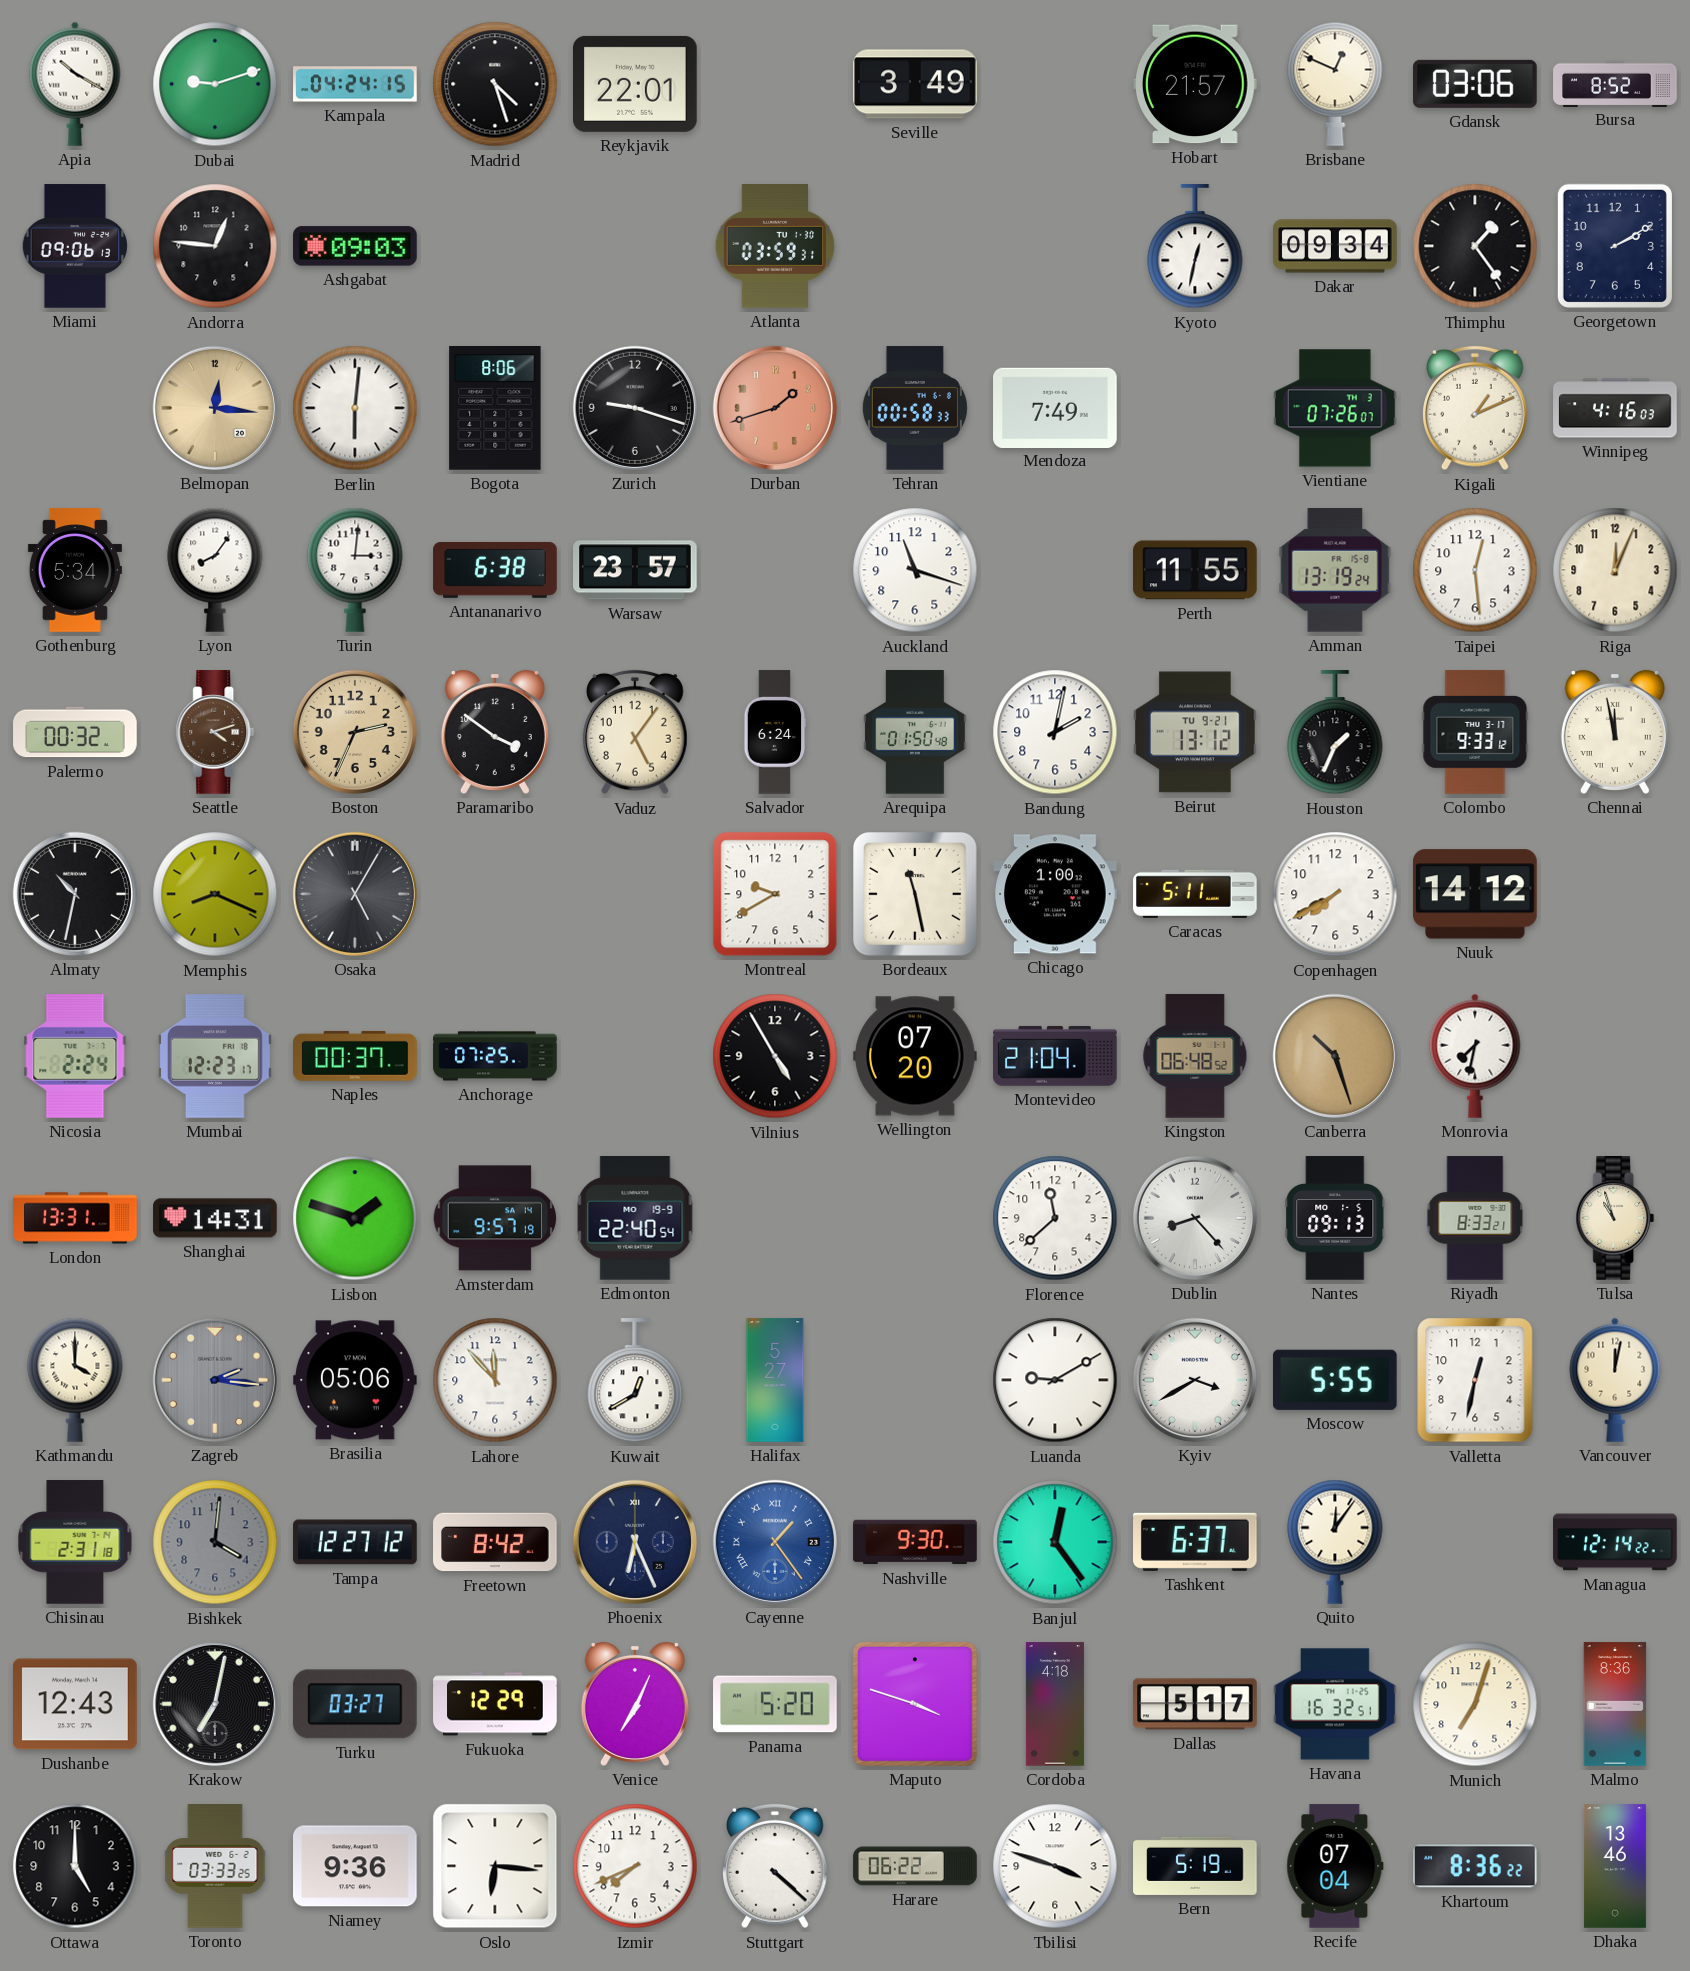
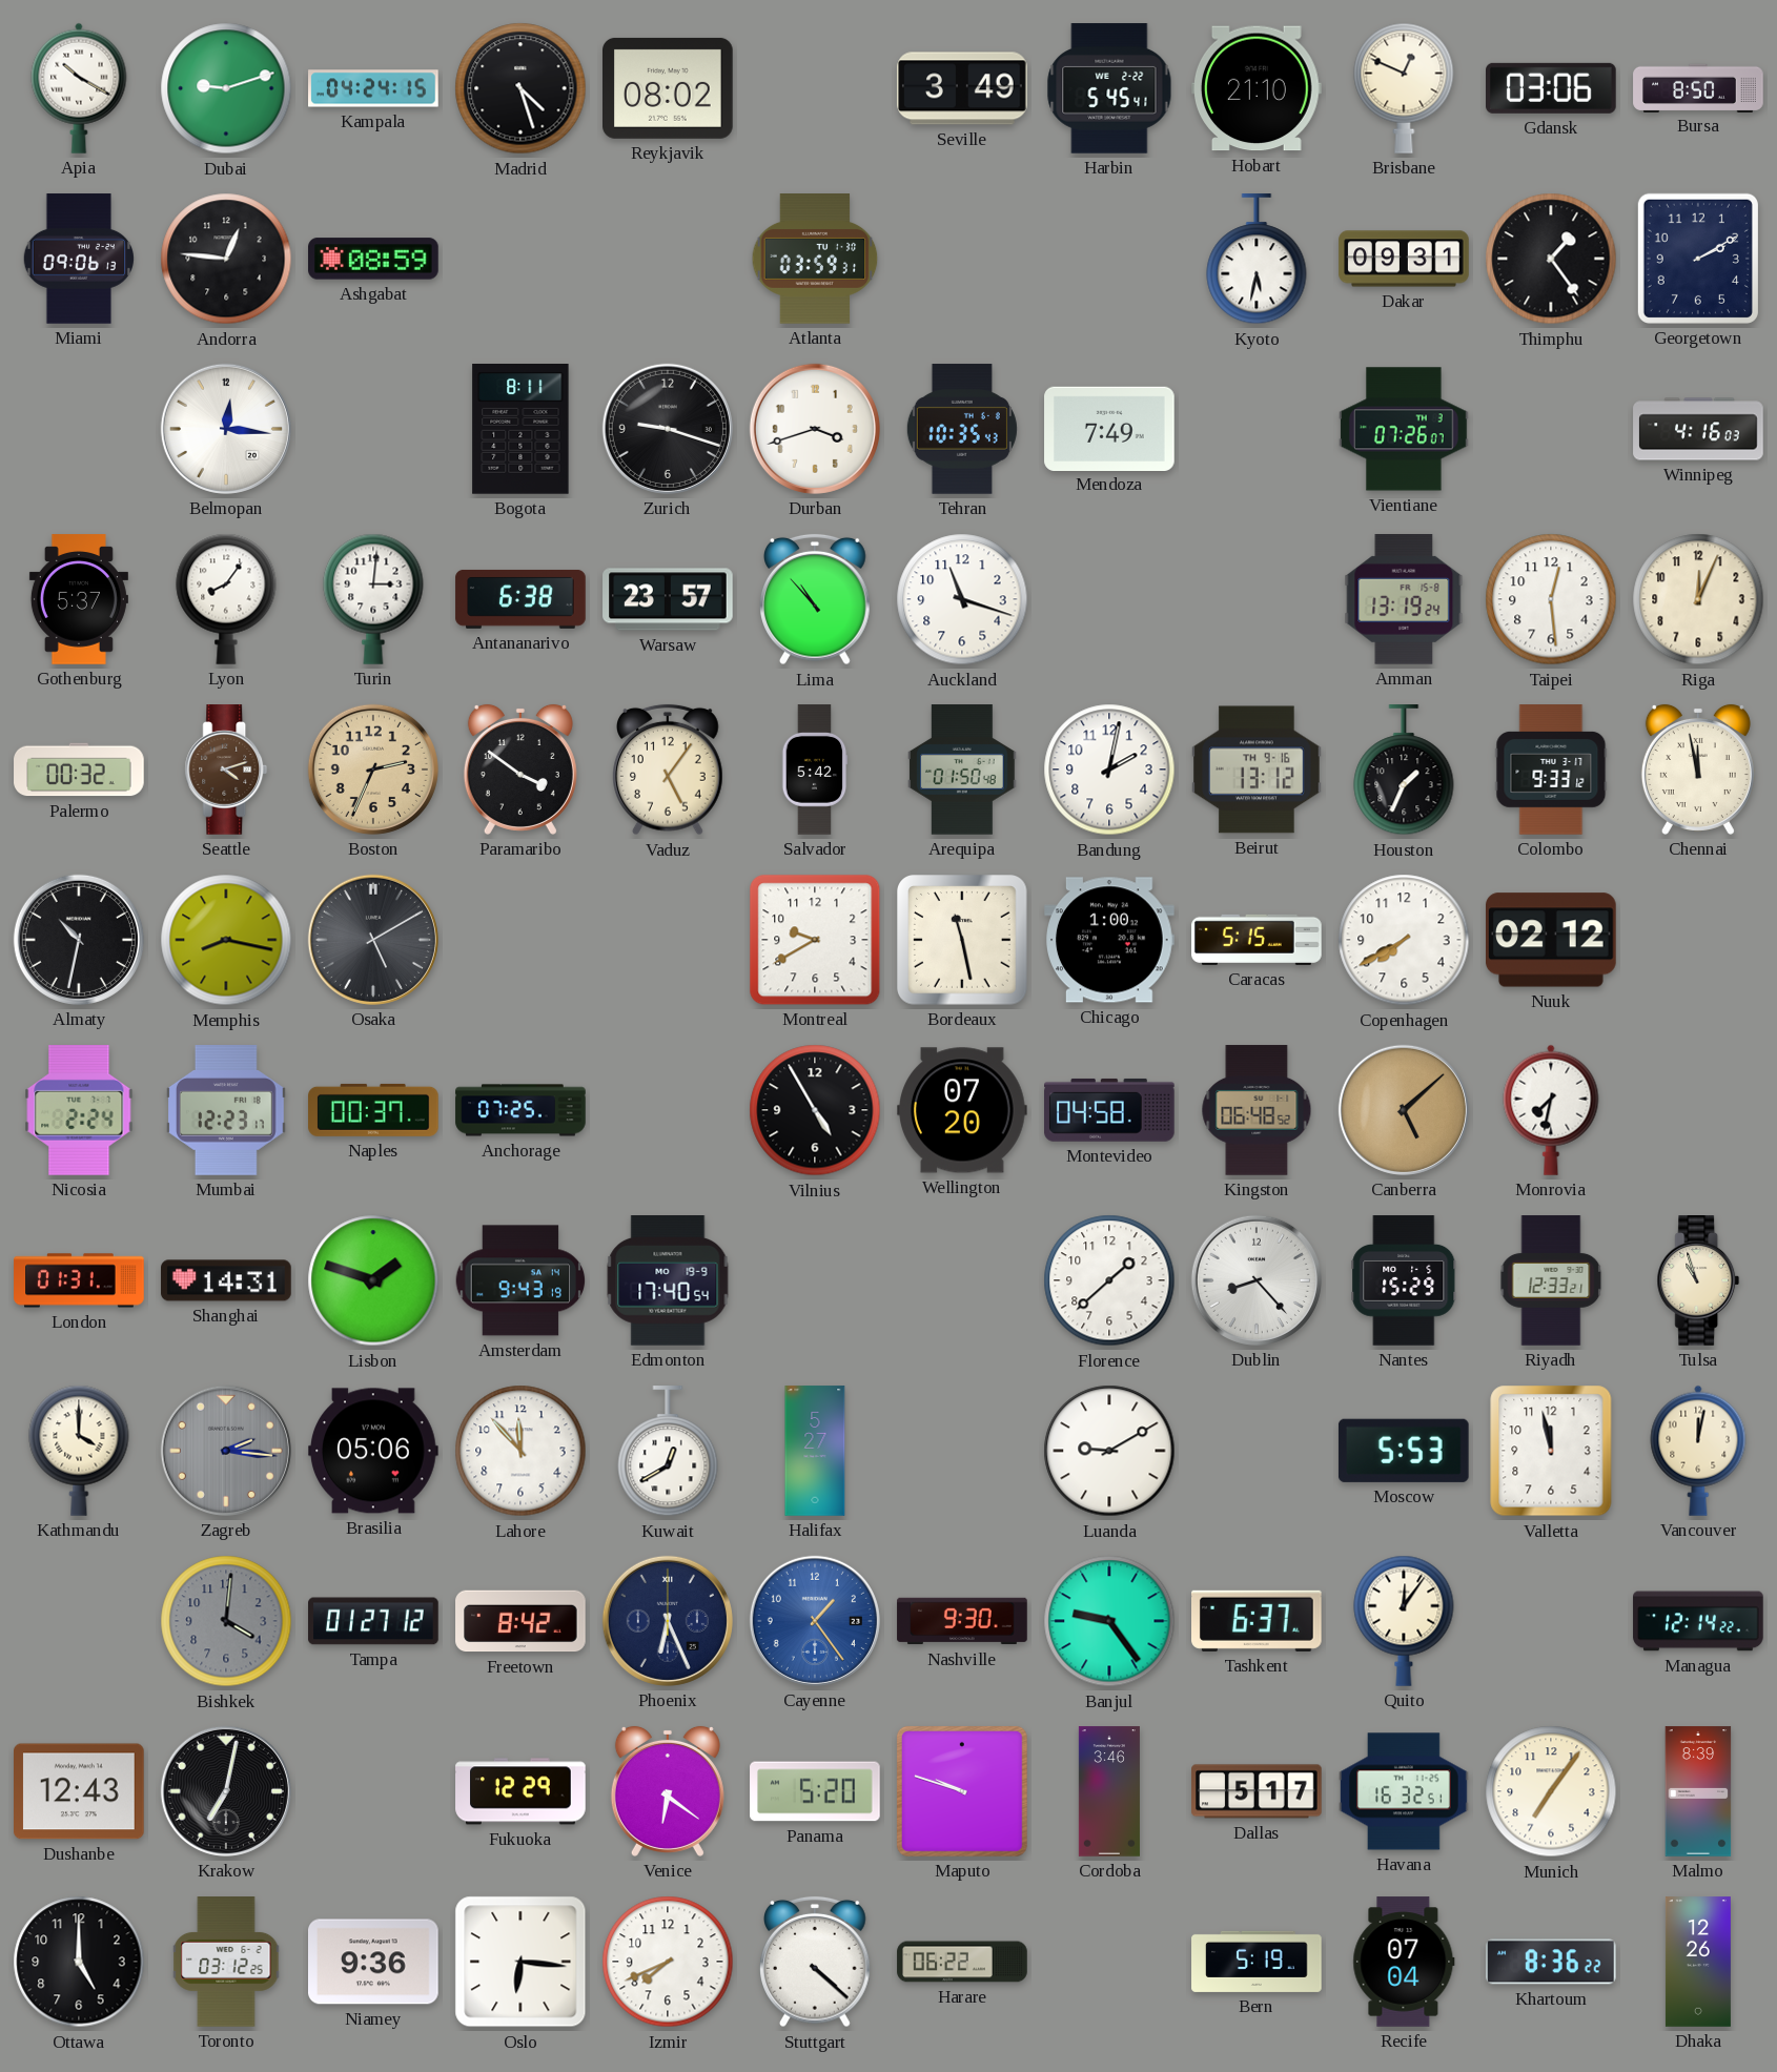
Reykjavik: 22:01 -> 08:02
Harbin: none -> 5:45
Hobart: 21:57 -> 21:10
Bursa: 8:52 -> 8:50
Ashgabat: 09:03 -> 08:59
Kyoto: 12:32 -> 5:32
Dakar: 09:34 -> 09:31
Belmopan dial: champagne -> white
Berlin: 6:01 -> none
Bogota: 8:06 -> 8:11
Durban: 1:42 -> 3:42
Durban dial: salmon -> white
Tehran: 00:58 -> 10:35
Kigali: 1:11 -> none
Gothenburg: 5:34 -> 5:37
Lima: none -> 10:53
Perth: 11:55 -> none
Salvador: 6:24 -> 5:42
Beirut date: TU 9-21 -> TH 9-16
Memphis: 8:19 -> 8:17
Osaka: 5:05 -> 5:10
Caracas: 5:11 -> 5:15
Nuuk: 14:12 -> 02:12
Montevideo: 21:04 -> 04:58
Canberra: 10:27 -> 5:08
London: 13:31 -> 01:31
Amsterdam: 9:57 -> 9:43
Edmonton: 22:40 -> 17:40
Florence: 11:38 -> 1:38
Nantes: 09:13 -> 15:29
Riyadh: 8:33 -> 12:33
Kyiv: 3:40 -> none
Moscow: 5:55 -> 5:53
Valletta: 12:32 -> 11:58
Chisinau: 2:31 -> none
Tampa: 12:27 -> 01:27
Cayenne numerals: Roman -> Arabic
Banjul: 12:24 -> 9:24
Turku: 03:27 -> none
Venice: 7:04 -> 6:21
Maputo: 3:48 -> 9:48
Cordoba: 4:18 -> 3:46
Munich: 7:03 -> 7:06
Malmo: 8:36 -> 8:39
Toronto: 03:33 -> 03:12
Tbilisi: 3:48 -> none
Dhaka: 13:46 -> 12:26
